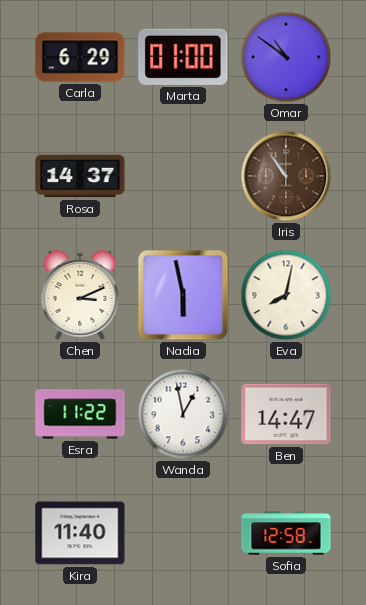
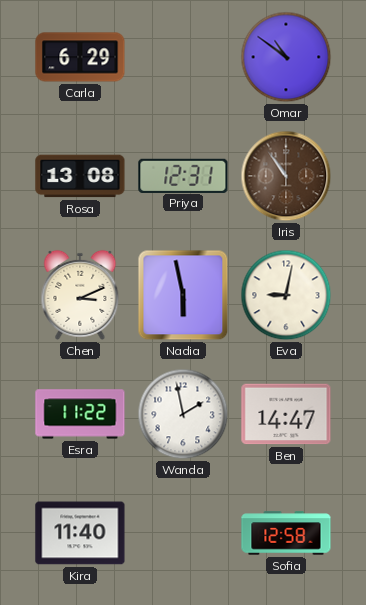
Marta: 01:00 -> none
Rosa: 14:37 -> 13:08
Priya: none -> 12:31
Eva: 8:02 -> 9:02
Wanda: 12:58 -> 1:58
